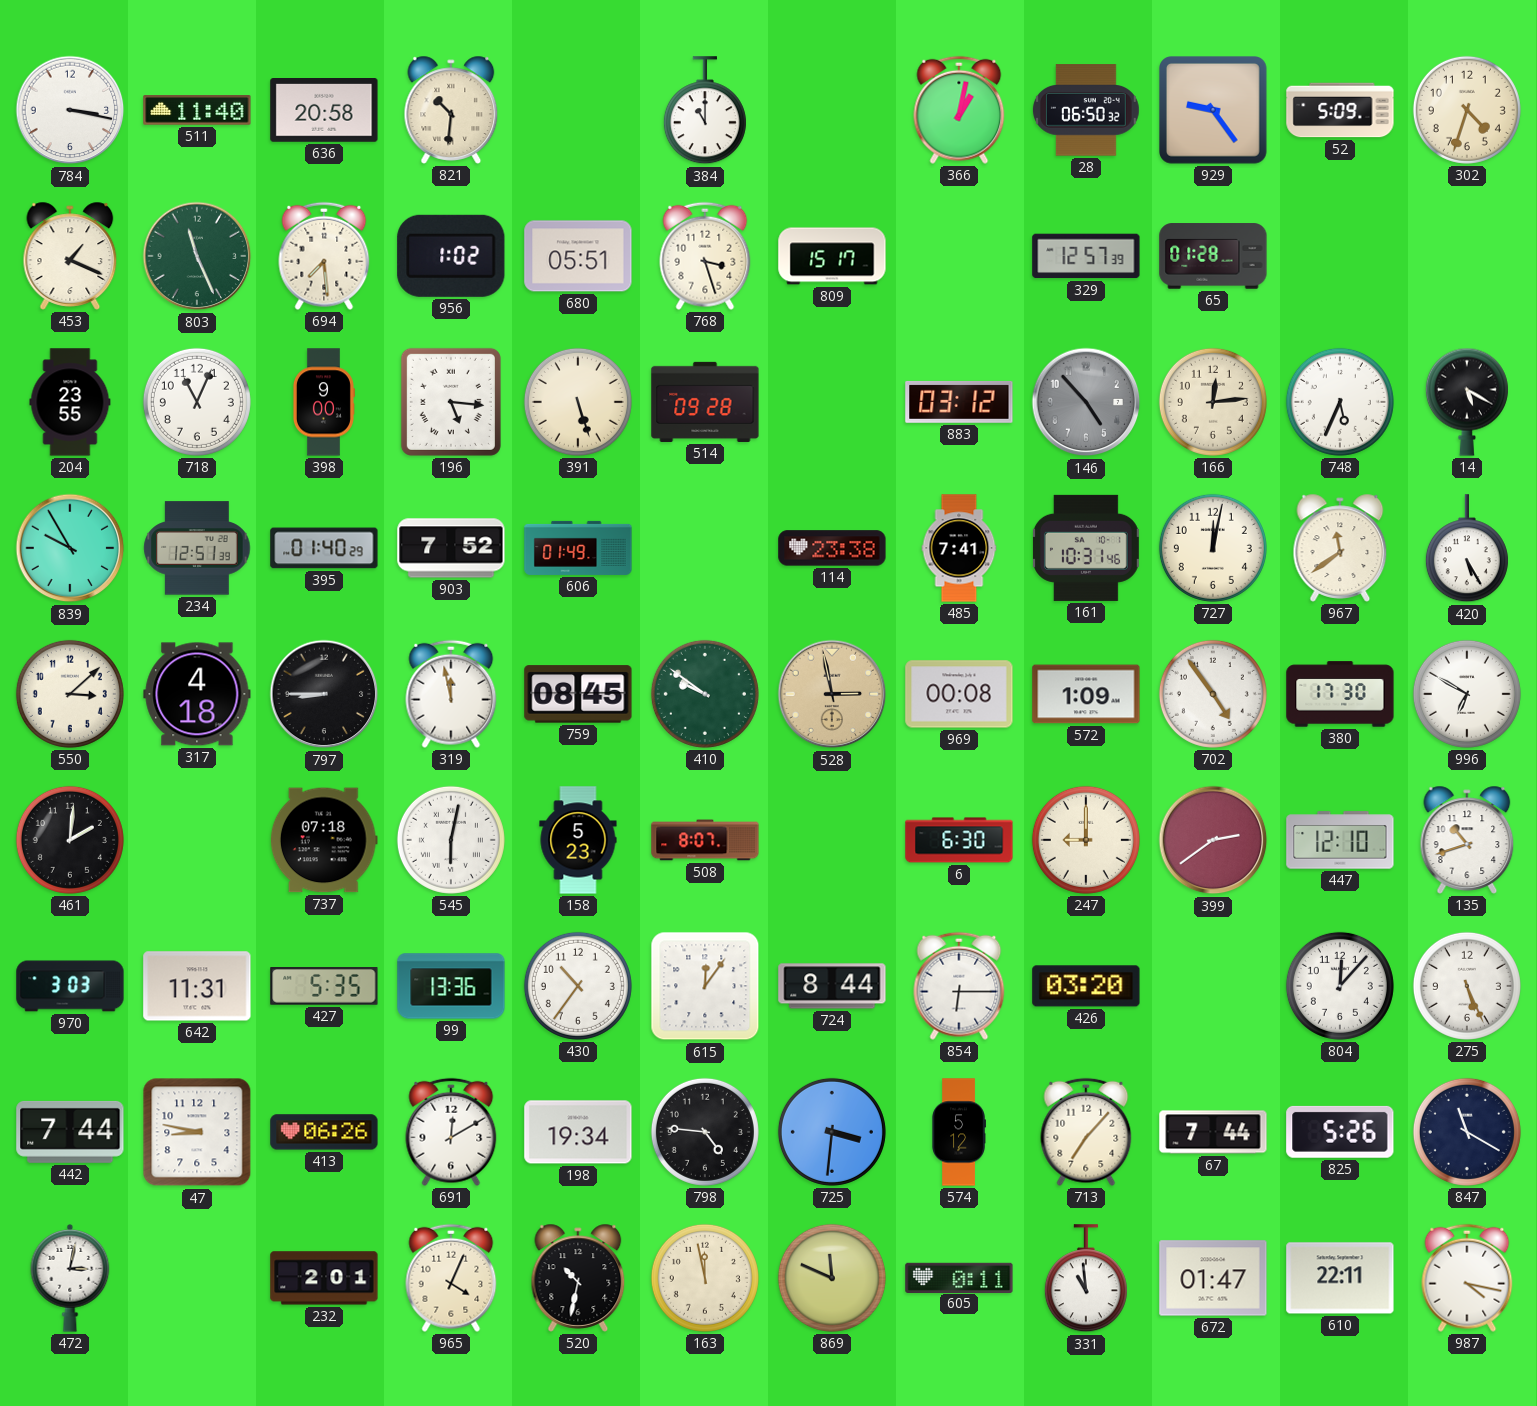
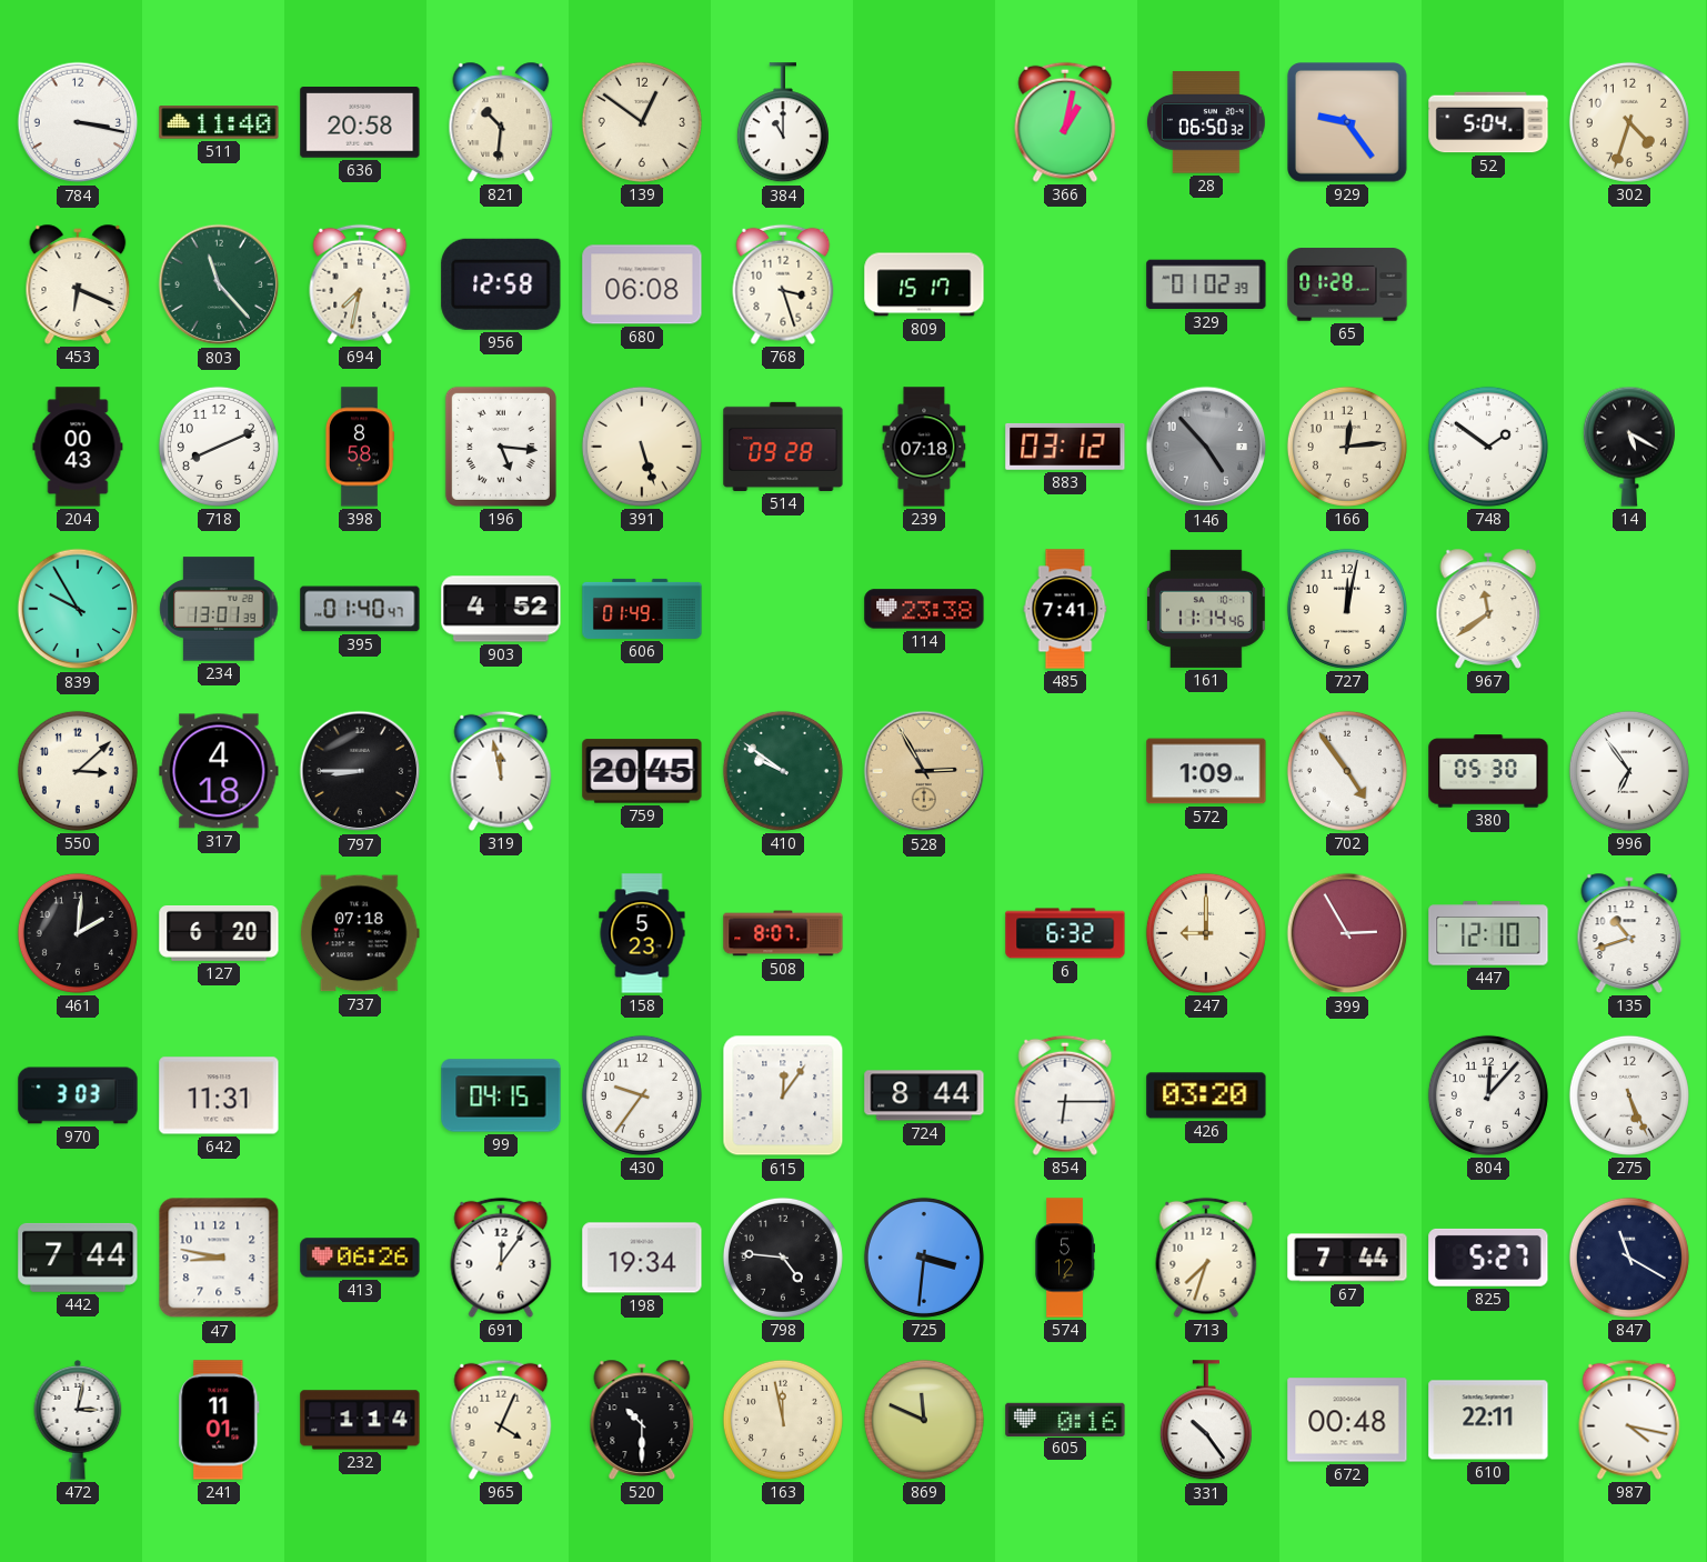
139: none -> 12:51
52: 5:09 -> 5:04
453: 1:19 -> 6:19
803: 11:26 -> 11:23
694: 7:29 -> 7:32
956: 1:02 -> 12:58
680: 05:51 -> 06:08
329: 12:57 -> 01:02
204: 23:55 -> 00:43
718: 11:04 -> 8:11
398: 9:00 -> 8:58
239: none -> 07:18
748: 5:34 -> 1:51
234: 12:51 -> 13:01
395: 01:40:29 -> 01:40:47
903: 7:52 -> 4:52
161: 10:31 -> 11:14
420: 5:25 -> none
759: 08:45 -> 20:45
528: 2:58 -> 2:55
969: 00:08 -> none
380: 17:30 -> 05:30
996: 6:50 -> 6:54
127: none -> 6:20
545: 6:02 -> none
6: 6:30 -> 6:32
399: 2:39 -> 2:55
427: 5:35 -> none
99: 13:36 -> 04:15
430: 10:36 -> 9:36
691: 12:10 -> 12:06
713: 7:07 -> 7:33
825: 5:26 -> 5:27
241: none -> 11:01
232: 2:01 -> 1:14
520: 10:32 -> 10:30
605: 0:11 -> 0:16
331: 10:59 -> 10:24
672: 01:47 -> 00:48
